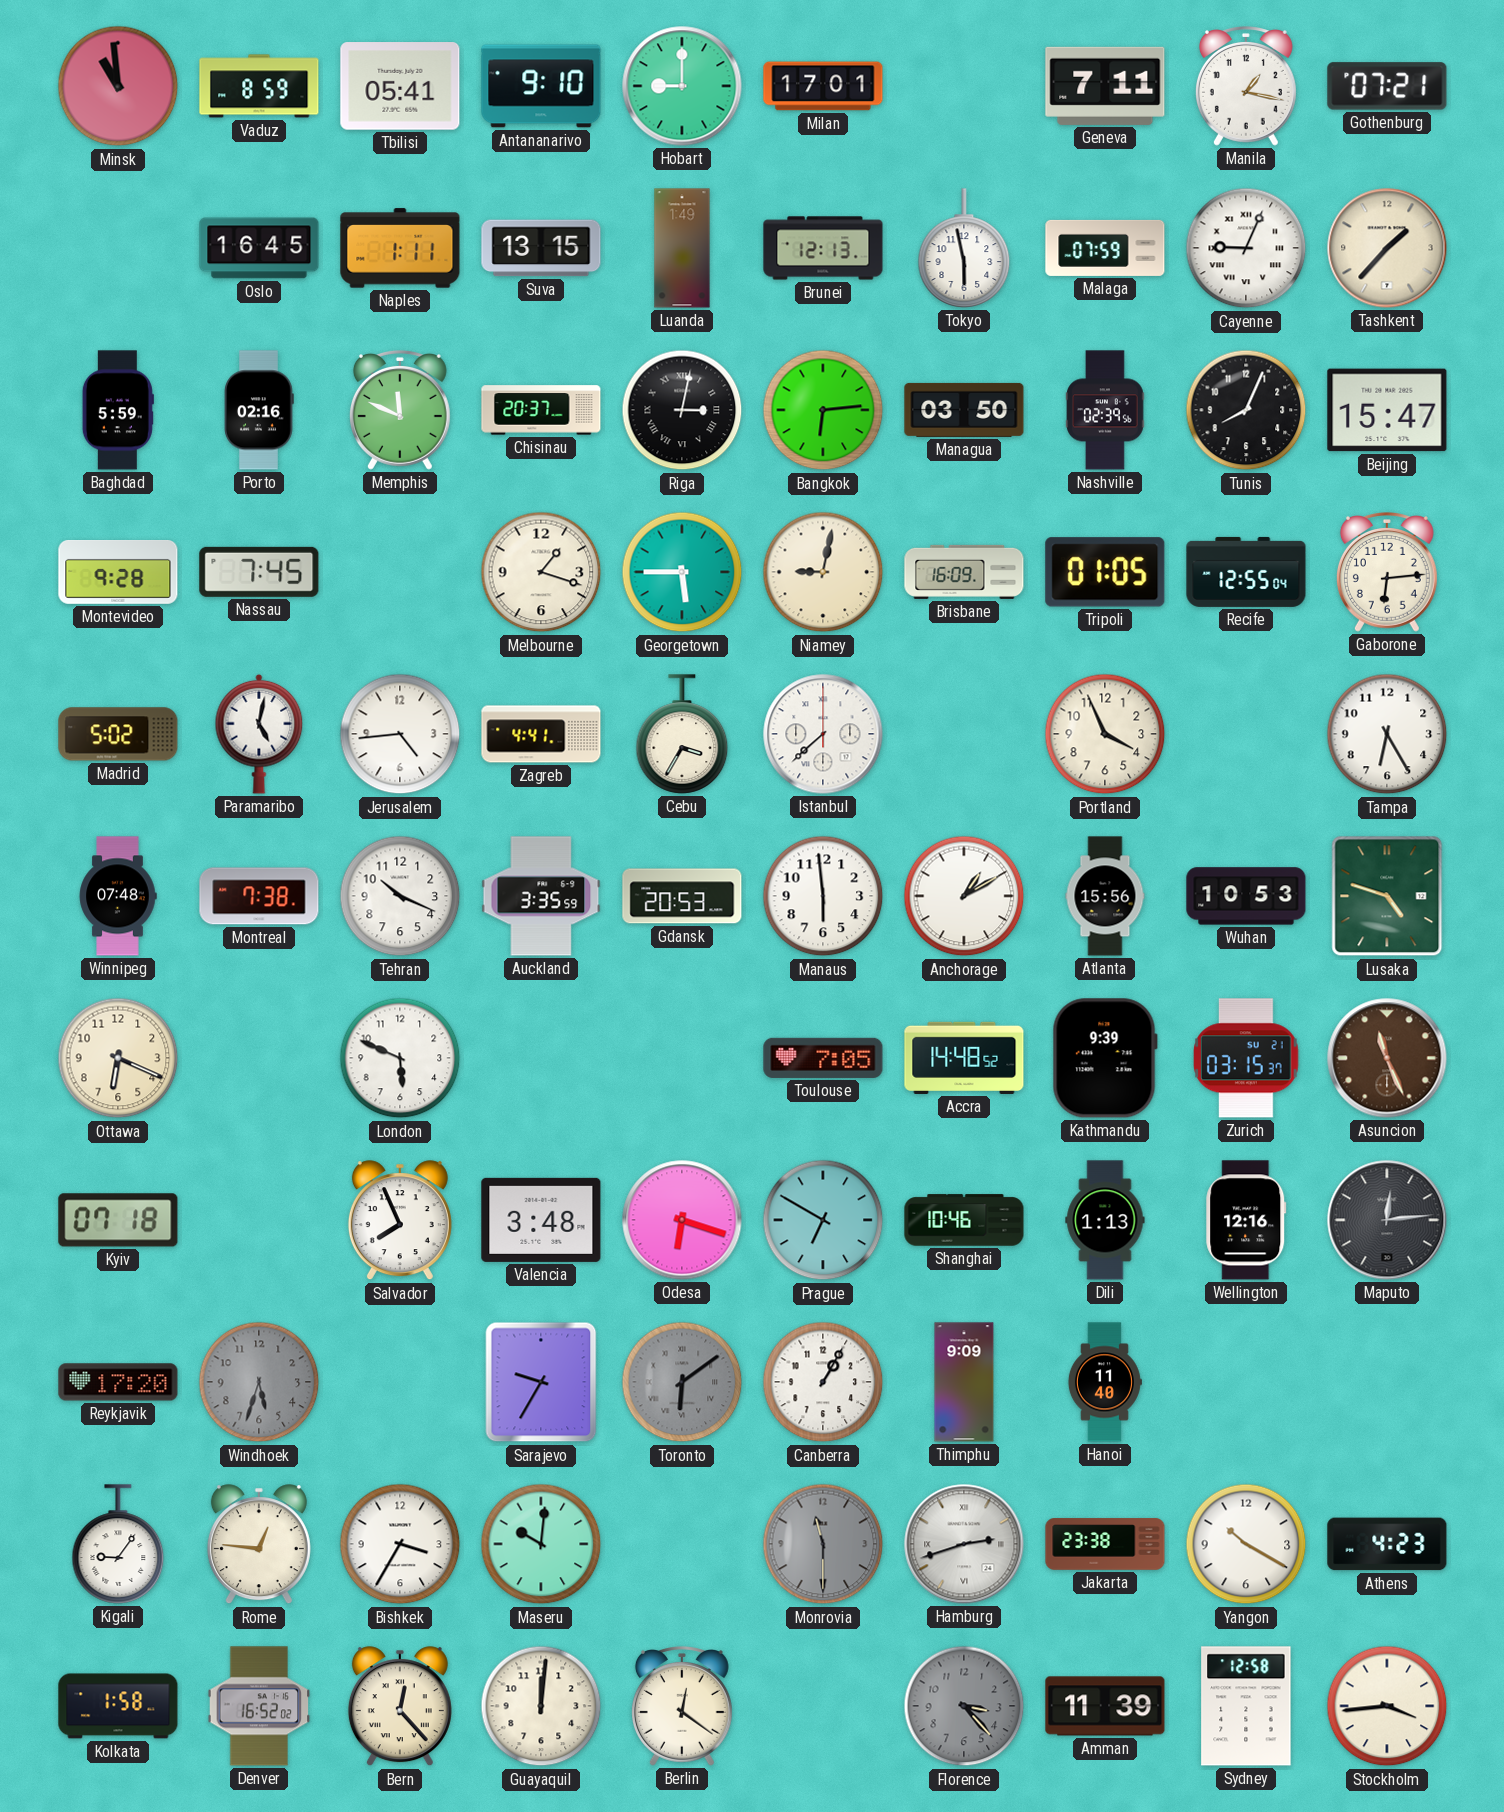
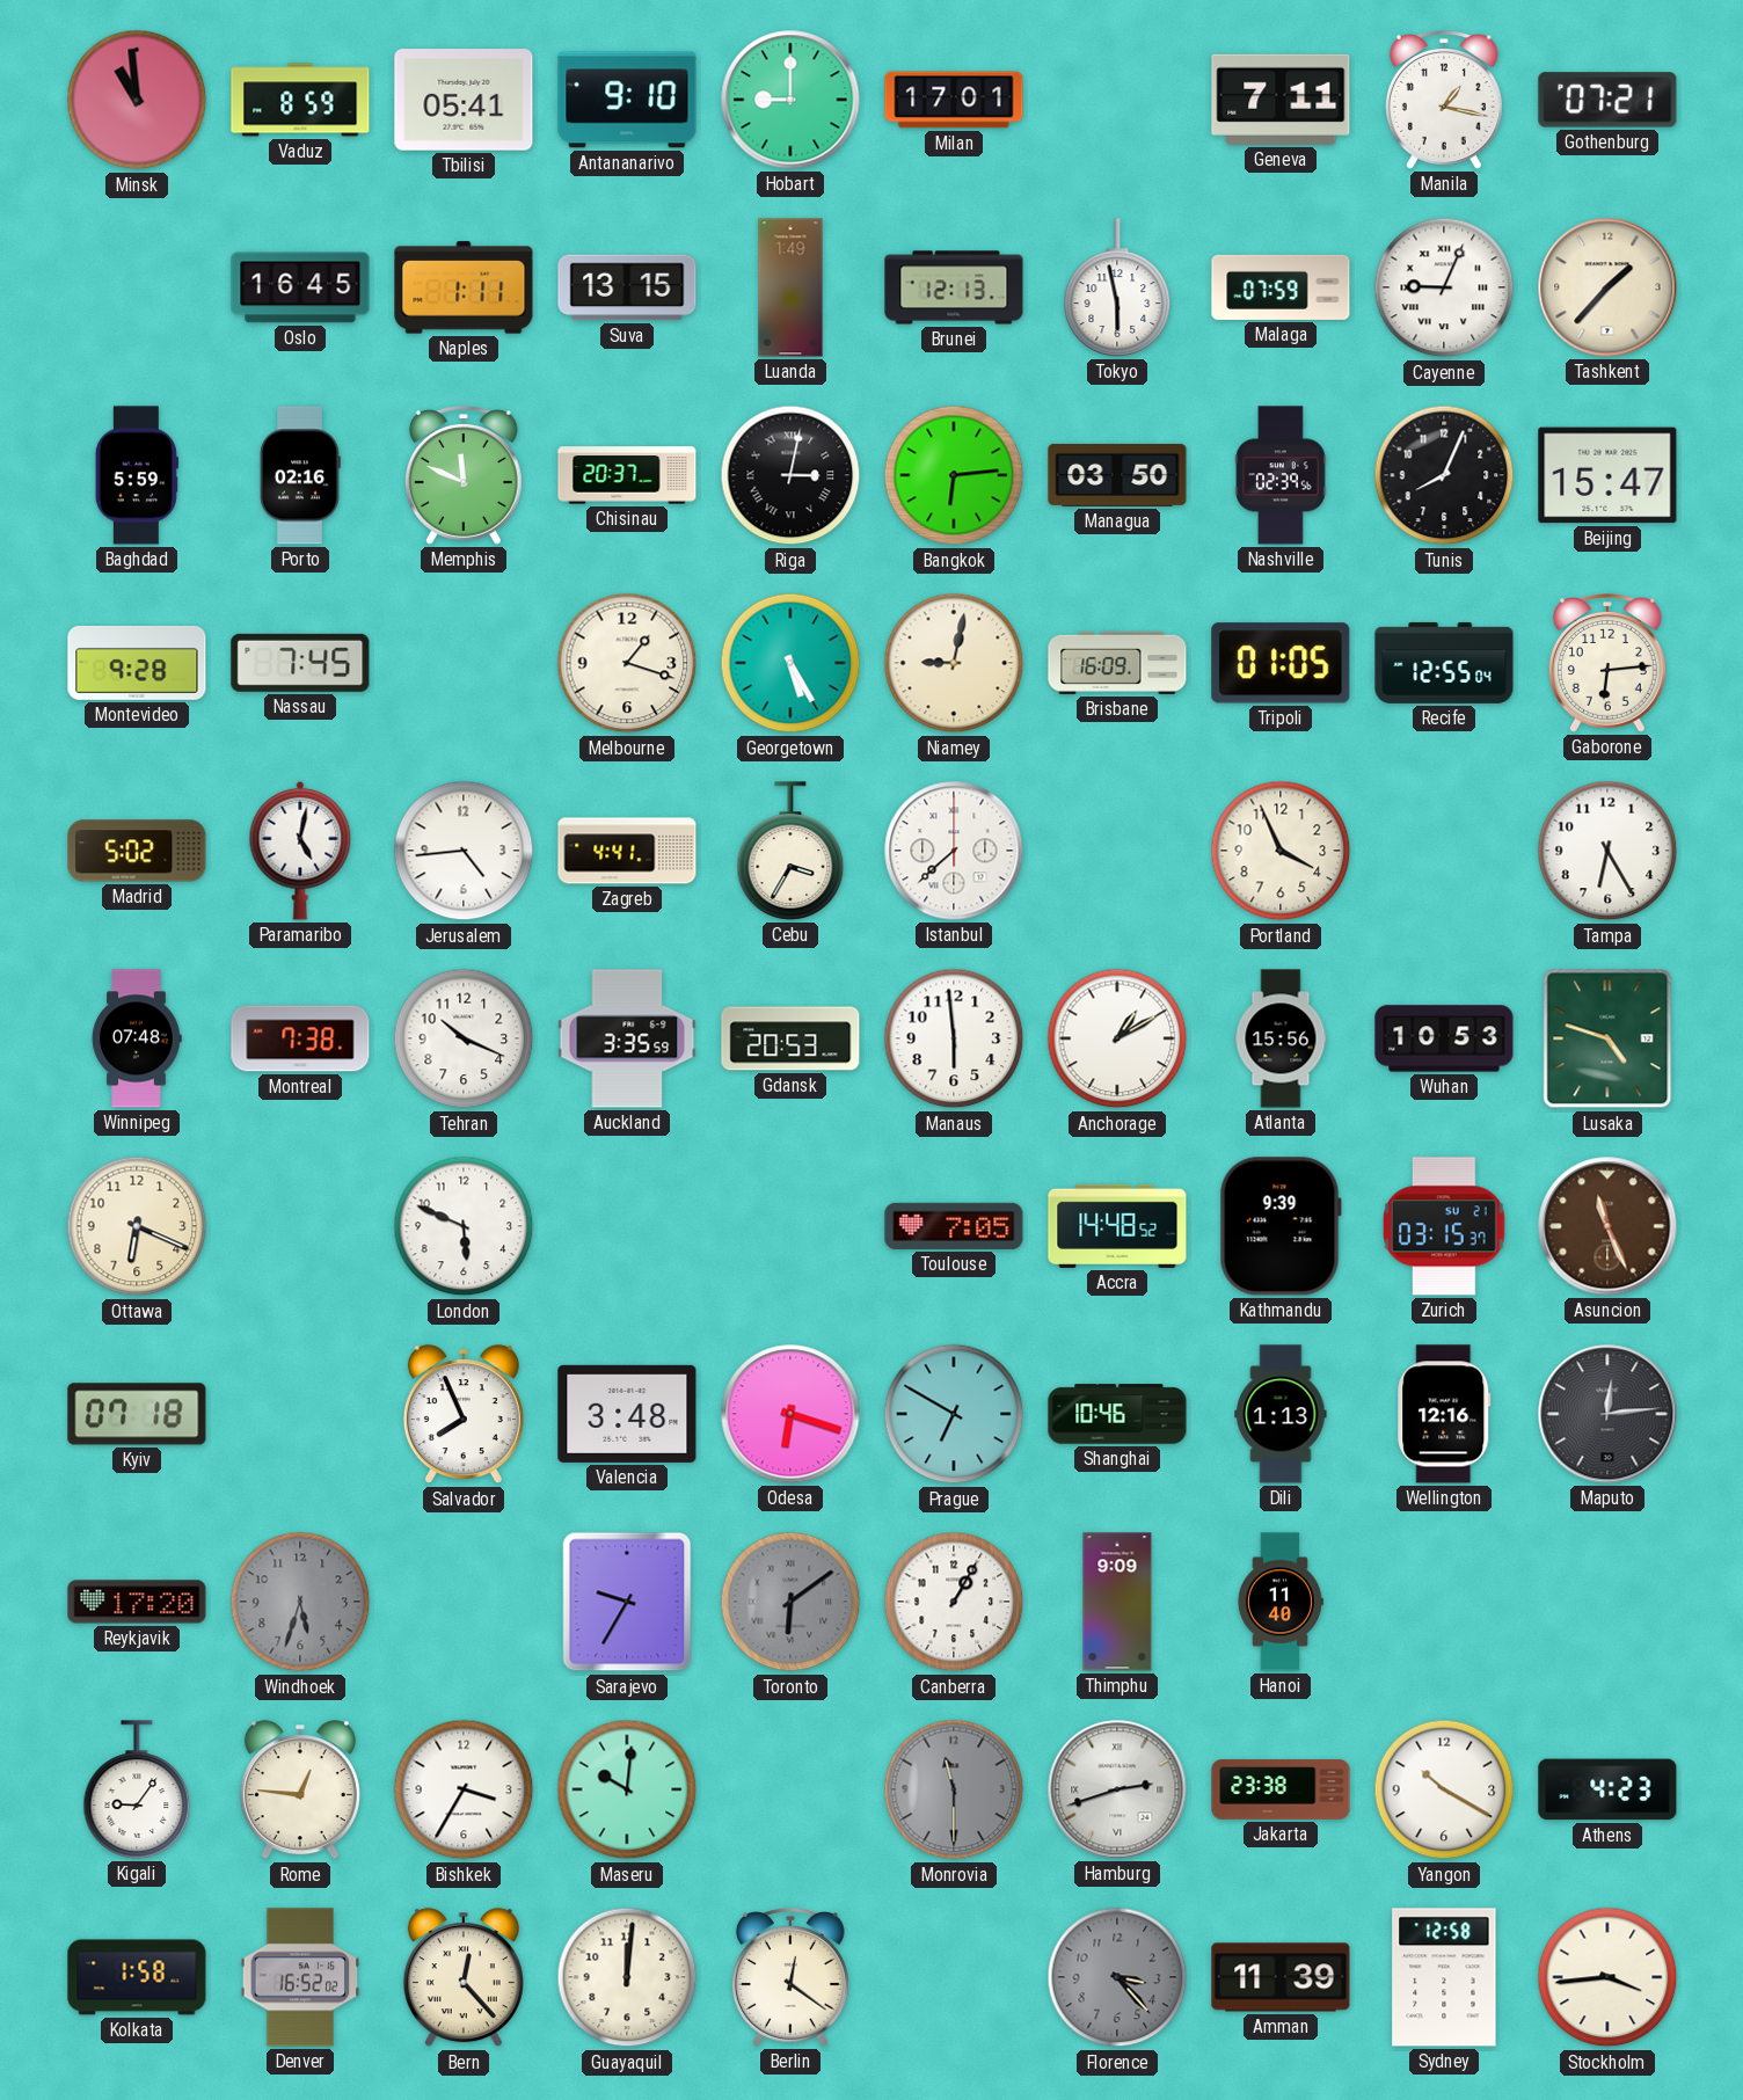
Georgetown: 5:45 -> 5:25
